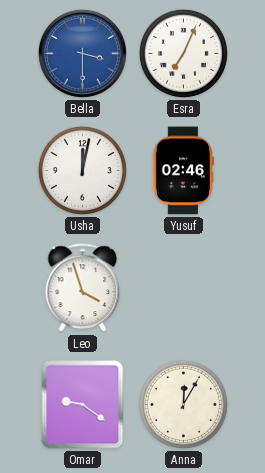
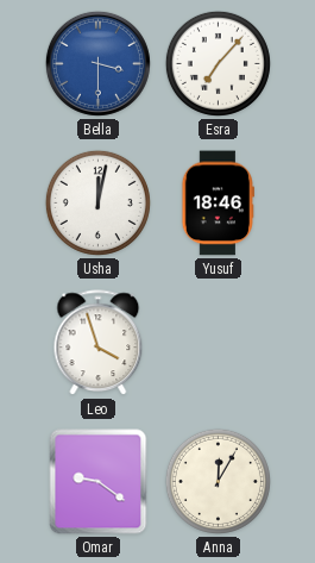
Esra: 7:04 -> 7:07
Yusuf: 02:46 -> 18:46
